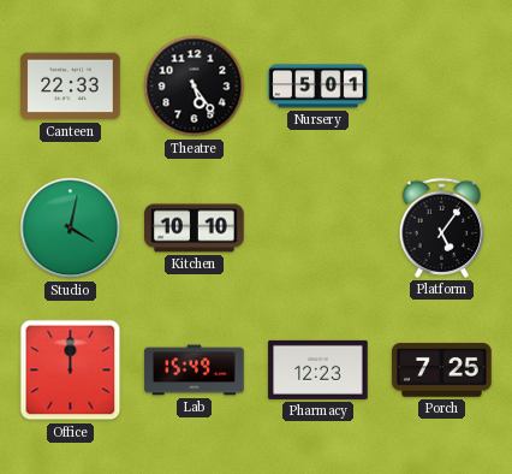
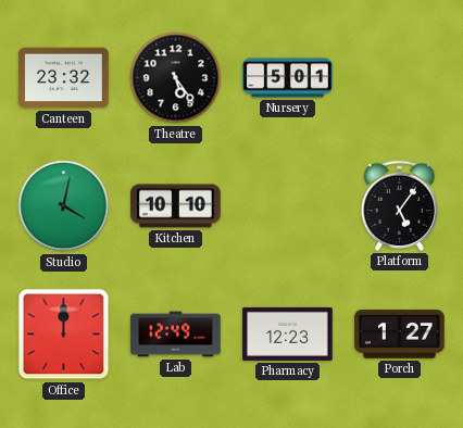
Canteen: 22:33 -> 23:32
Lab: 15:49 -> 12:49
Porch: 7:25 -> 1:27
